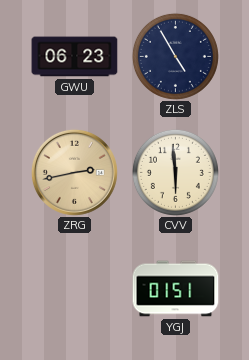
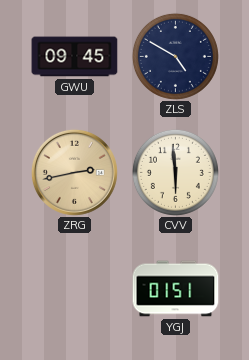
GWU: 06:23 -> 09:45
ZLS: 4:55 -> 4:50
